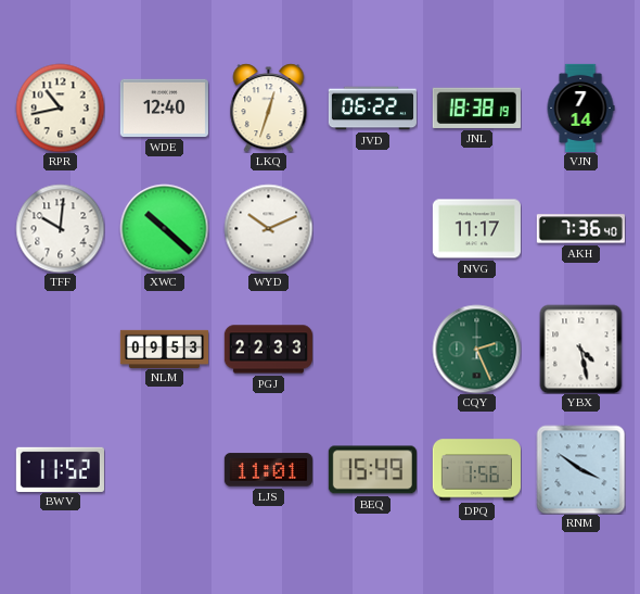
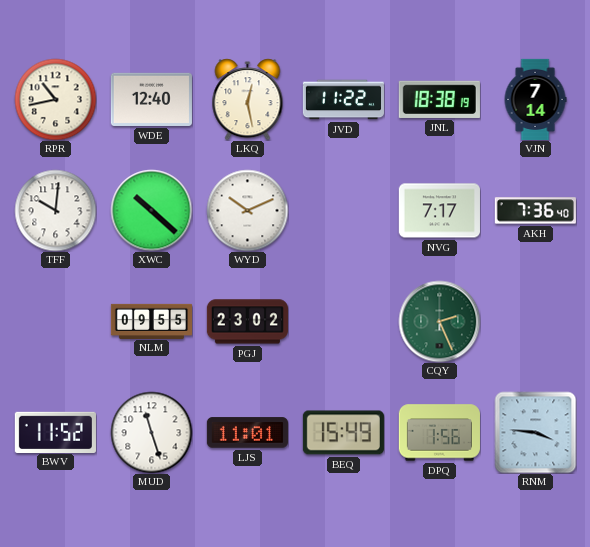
LKQ: 12:33 -> 12:28
JVD: 06:22 -> 11:22
NVG: 11:17 -> 7:17
NLM: 09:53 -> 09:55
PGJ: 22:33 -> 23:02
YBX: 4:28 -> none
MUD: none -> 11:27
RNM: 3:51 -> 3:46
